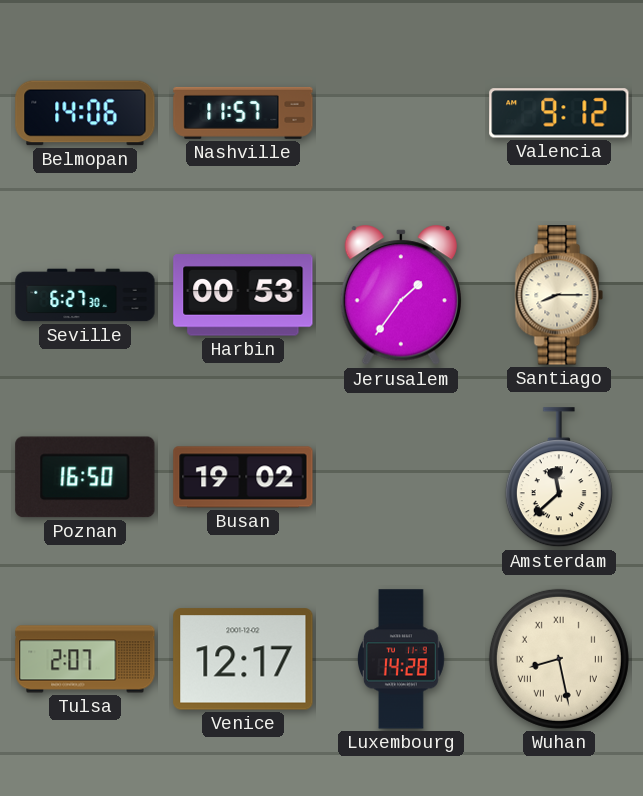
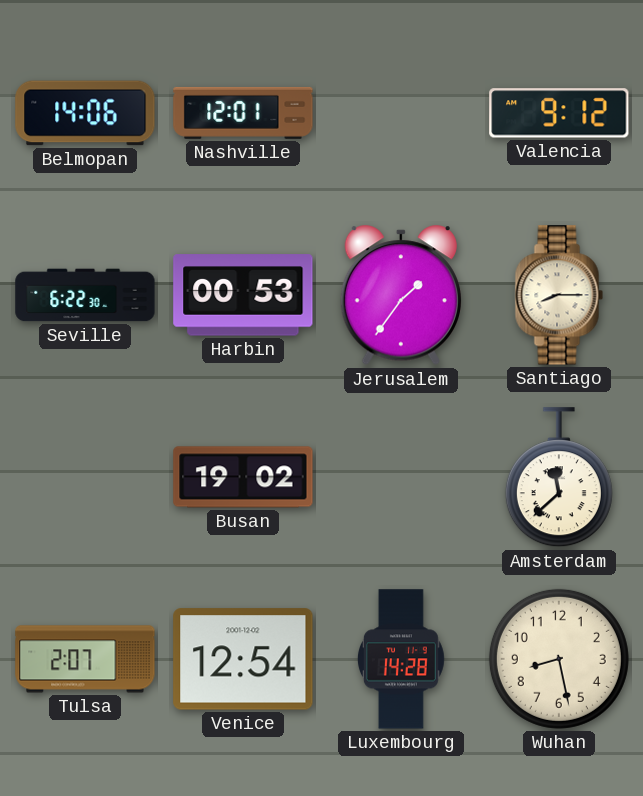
Nashville: 11:57 -> 12:01
Seville: 6:27 -> 6:22
Poznan: 16:50 -> none
Venice: 12:17 -> 12:54
Wuhan numerals: Roman -> Arabic
